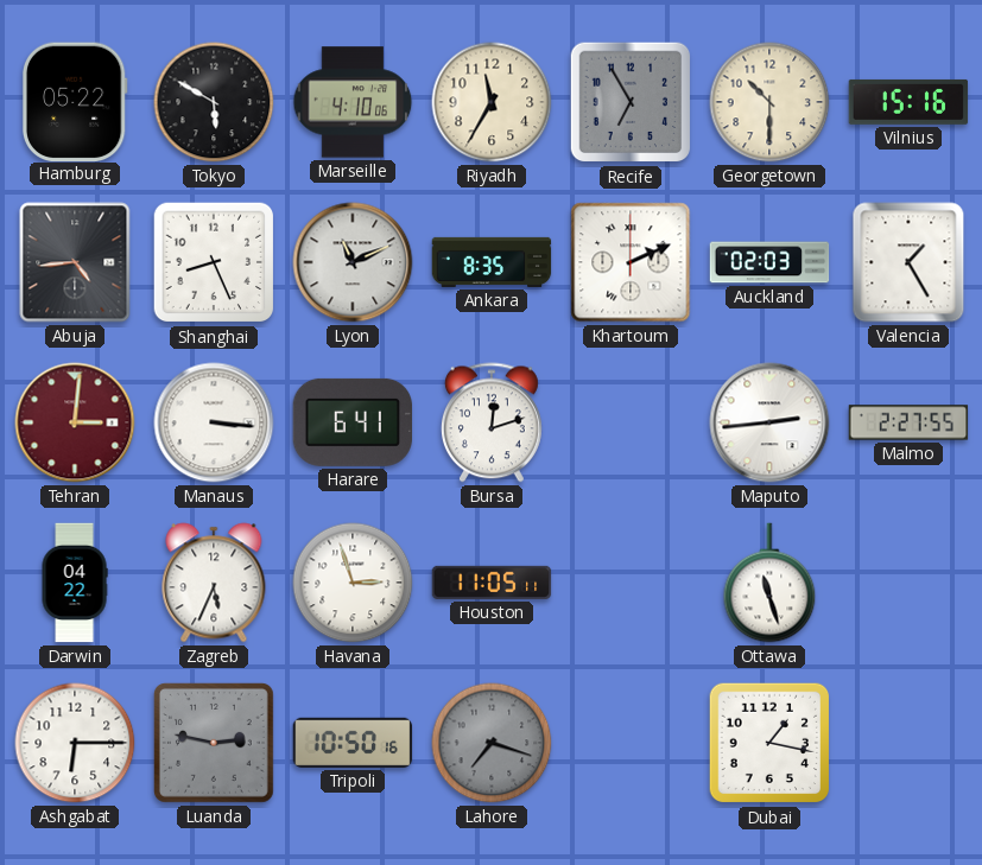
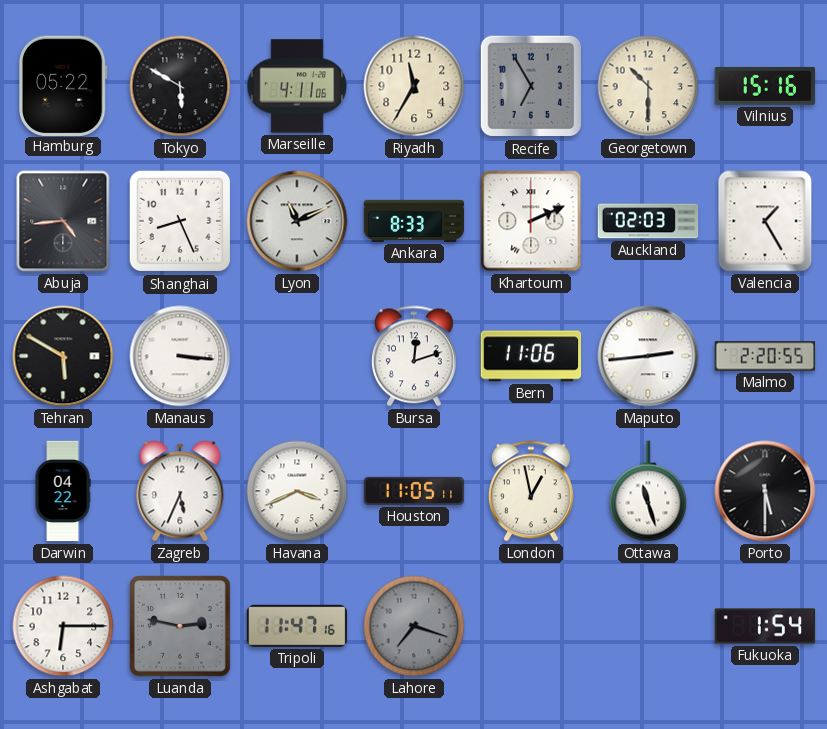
Marseille: 4:10 -> 4:11
Ankara: 8:35 -> 8:33
Tehran: 3:01 -> 5:50
Tehran dial: burgundy -> black
Harare: 6:41 -> none
Bern: none -> 11:06
Malmo: 2:27 -> 2:20
Havana: 2:57 -> 3:41
London: none -> 12:58
Porto: none -> 5:30
Tripoli: 10:50 -> 11:47
Dubai: 1:17 -> none
Fukuoka: none -> 1:54
